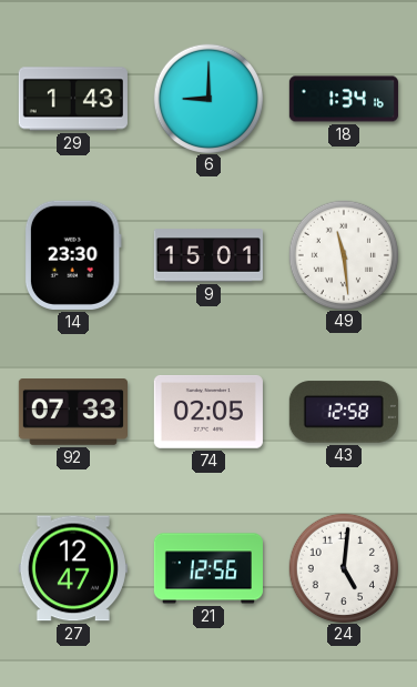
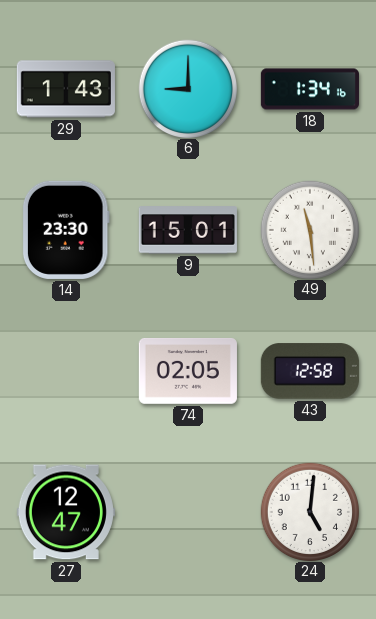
92: 07:33 -> none
21: 12:56 -> none
